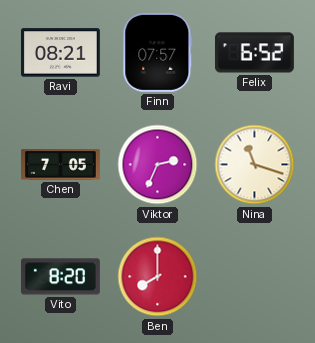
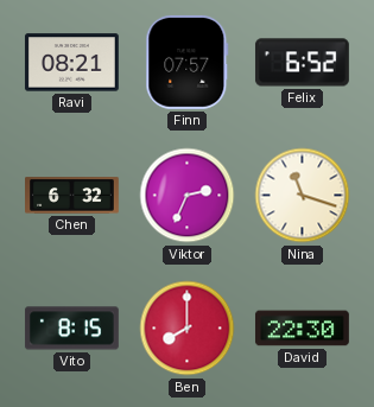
Chen: 7:05 -> 6:32
Vito: 8:20 -> 8:15
David: none -> 22:30
